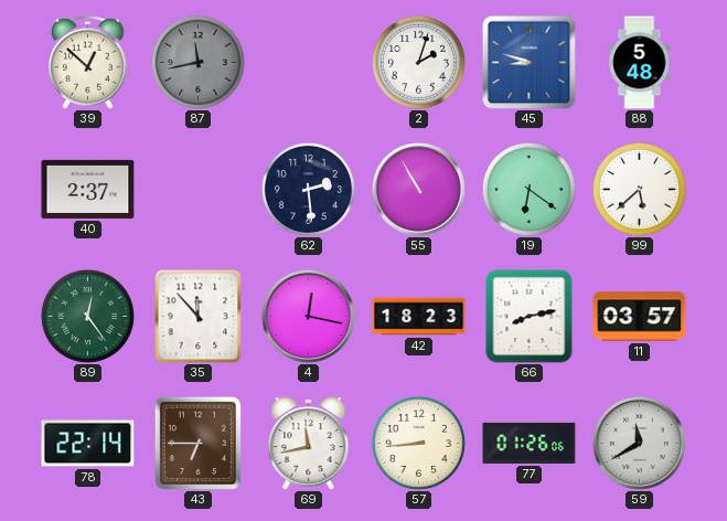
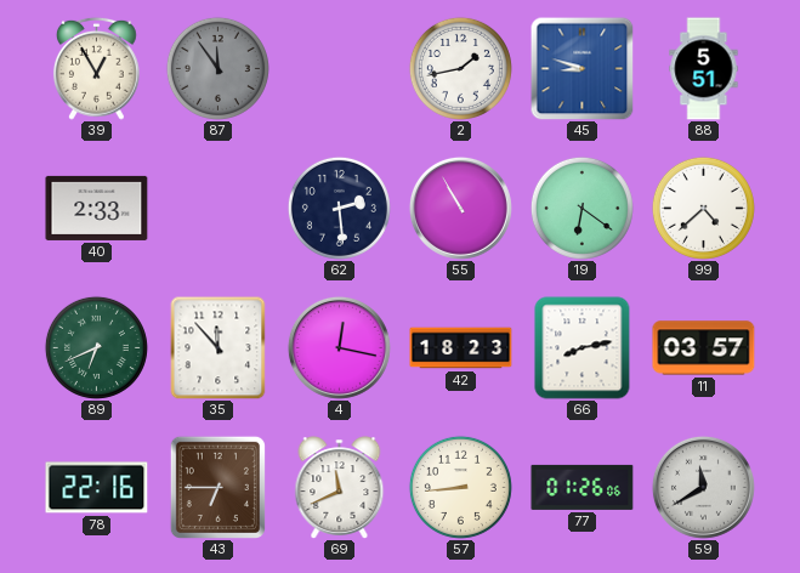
39: 12:52 -> 12:55
87: 11:43 -> 11:54
2: 2:03 -> 1:43
88: 5:48 -> 5:51
40: 2:37 -> 2:33
99: 5:38 -> 4:38
89: 12:24 -> 6:41
78: 22:14 -> 22:16
69: 11:43 -> 11:41
